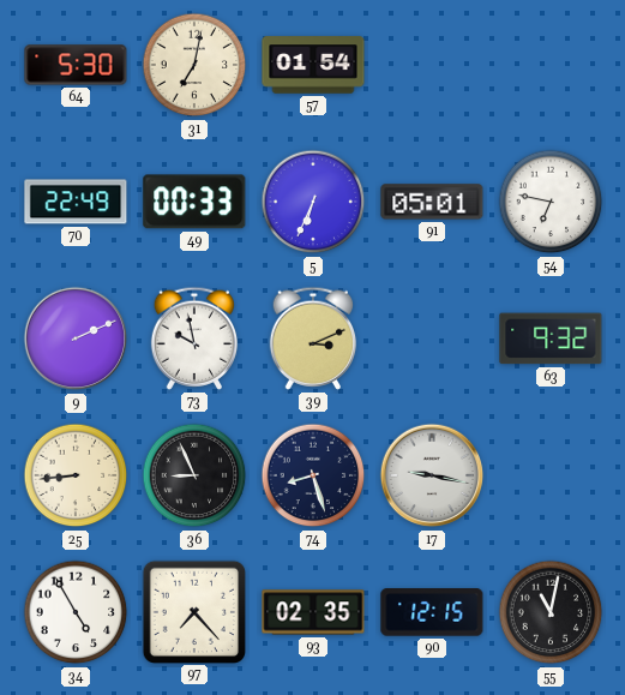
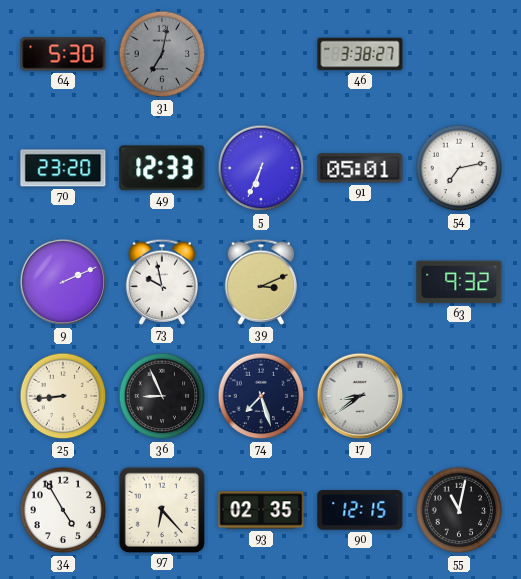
31 dial: cream -> grey
57: 01:54 -> none
46: none -> 3:38
70: 22:49 -> 23:20
49: 00:33 -> 12:33
54: 6:47 -> 7:13
74: 8:27 -> 7:27
17: 9:17 -> 8:39
97: 7:23 -> 6:23
